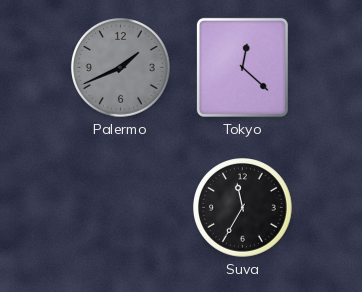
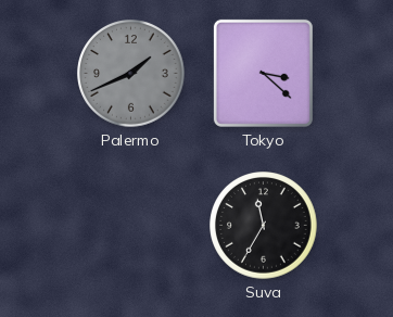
Tokyo: 12:22 -> 3:22
